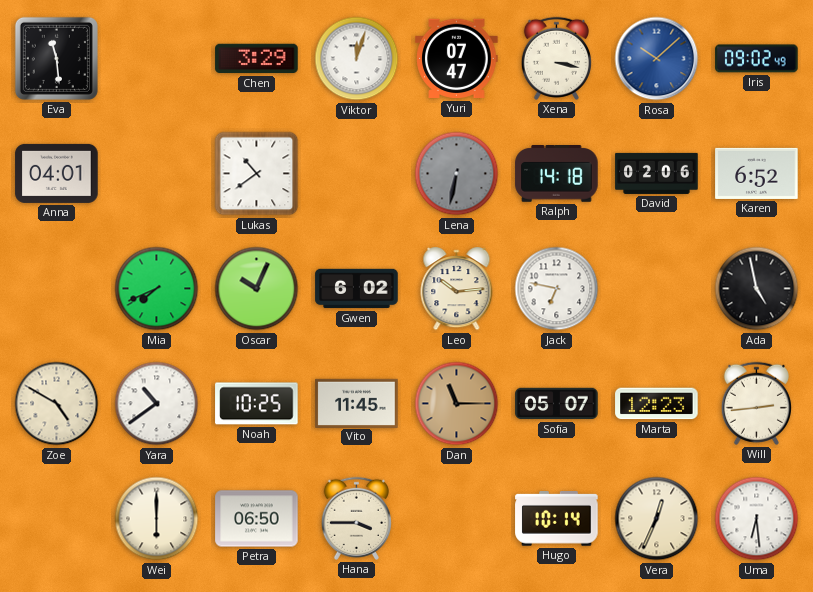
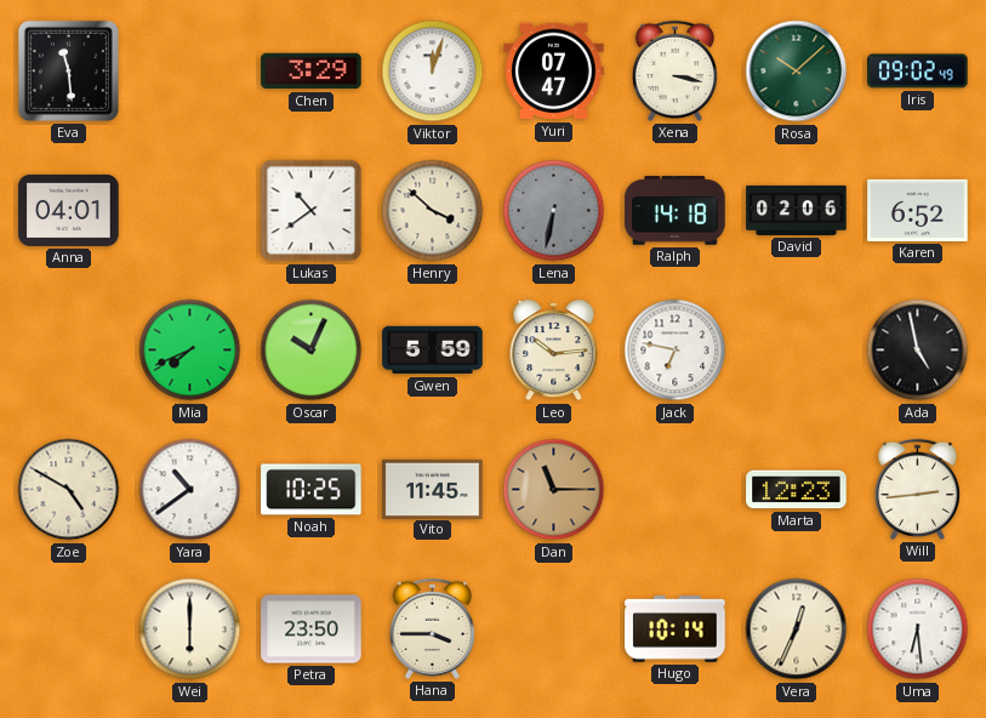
Rosa dial: blue -> green
Henry: none -> 3:52
Gwen: 6:02 -> 5:59
Sofia: 05:07 -> none
Petra: 06:50 -> 23:50
